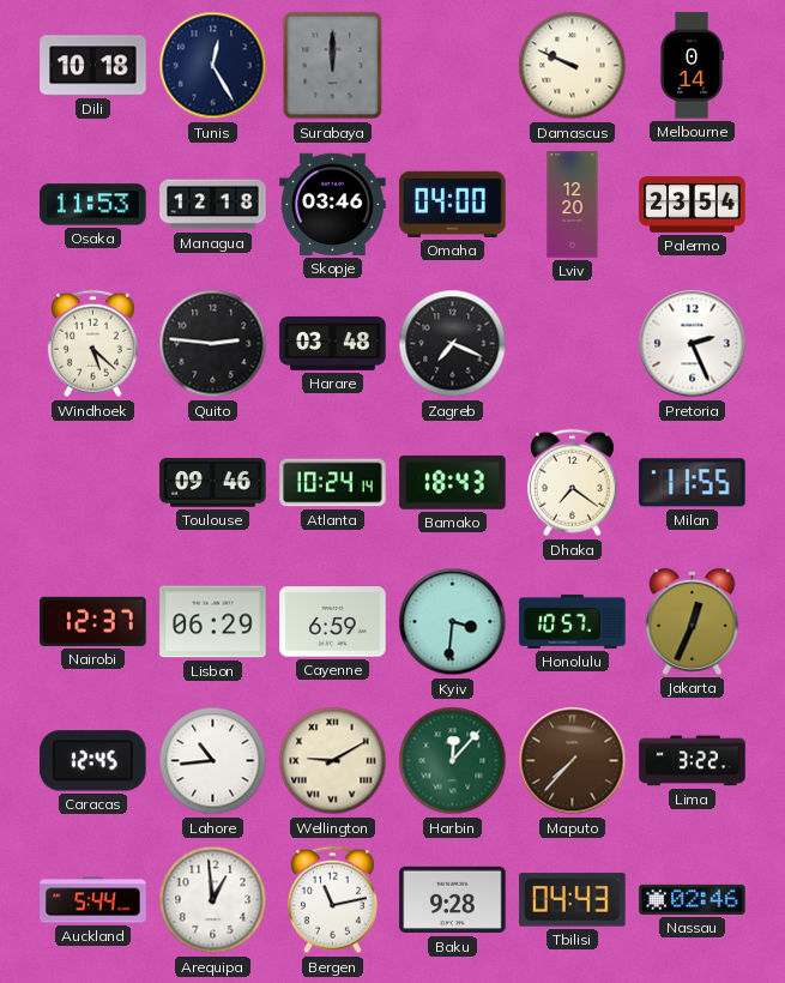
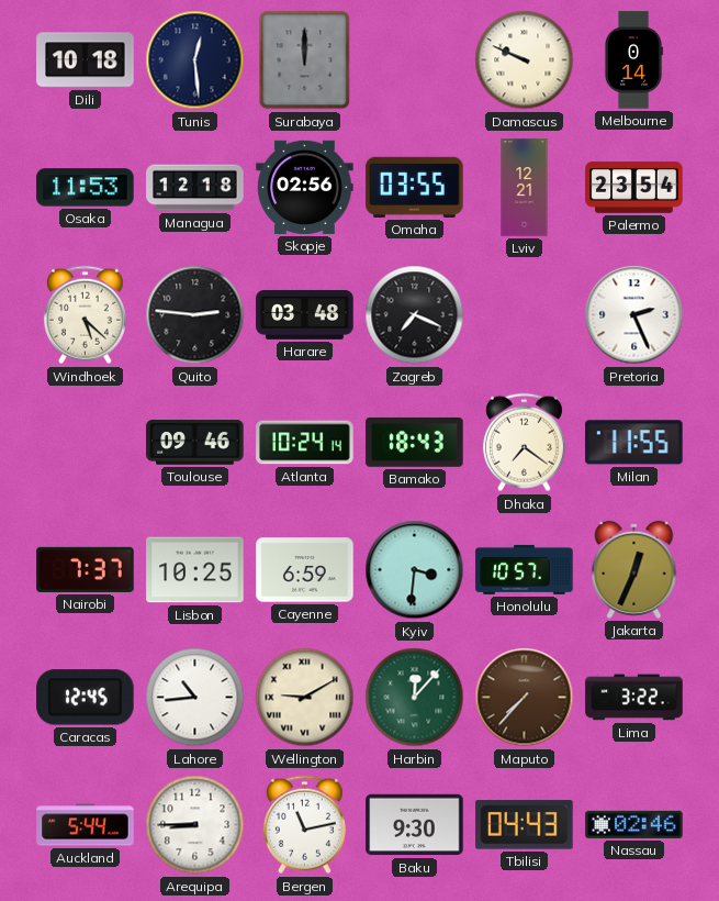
Tunis: 12:25 -> 12:29
Skopje: 03:46 -> 02:56
Omaha: 04:00 -> 03:55
Lviv: 12:20 -> 12:21
Nairobi: 12:37 -> 7:37
Lisbon: 06:29 -> 10:25
Arequipa: 12:59 -> 8:45
Baku: 9:28 -> 9:30
